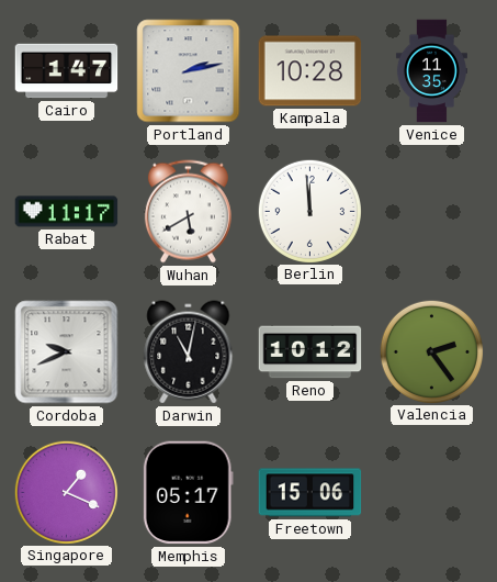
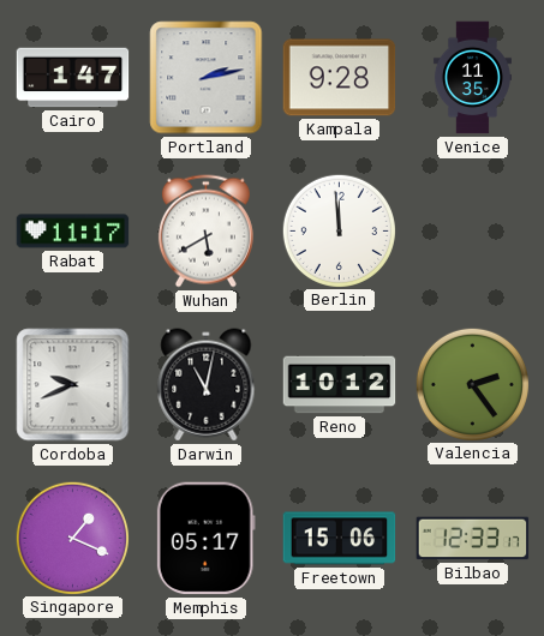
Kampala: 10:28 -> 9:28
Bilbao: none -> 12:33
